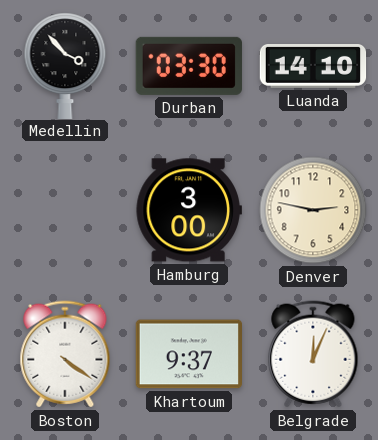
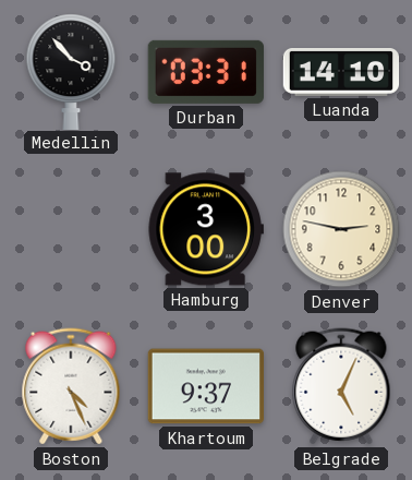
Durban: 03:30 -> 03:31
Boston: 4:21 -> 4:26
Belgrade: 12:04 -> 5:04
